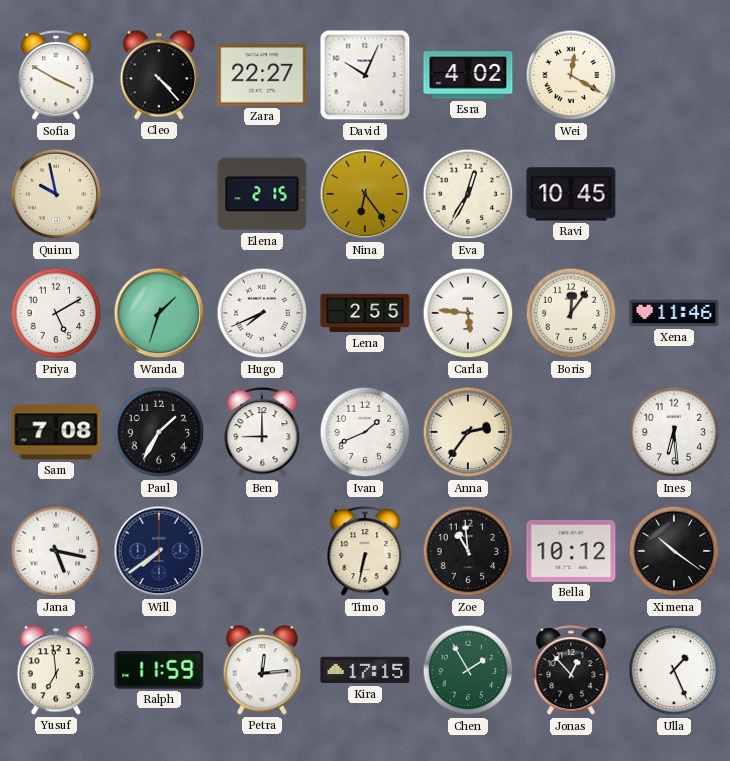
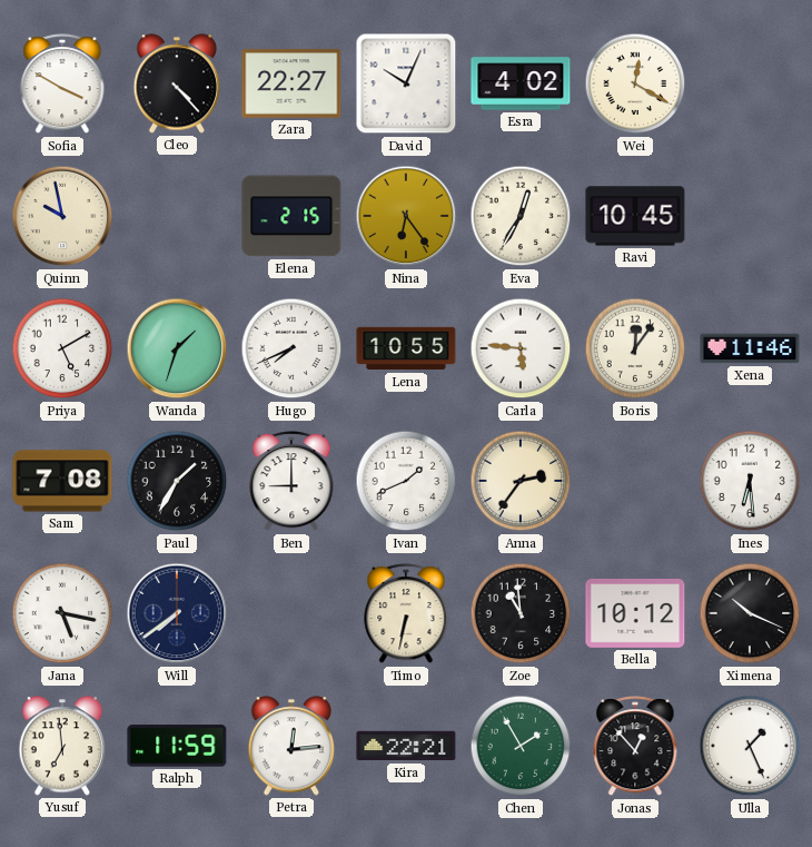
Lena: 2:55 -> 10:55
Ximena: 10:21 -> 10:19
Kira: 17:15 -> 22:21
